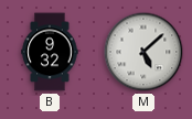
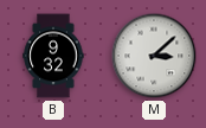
M: 5:08 -> 3:08
